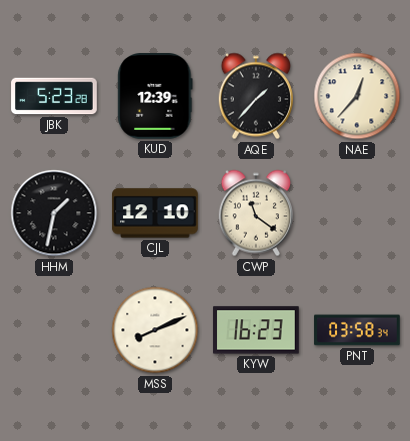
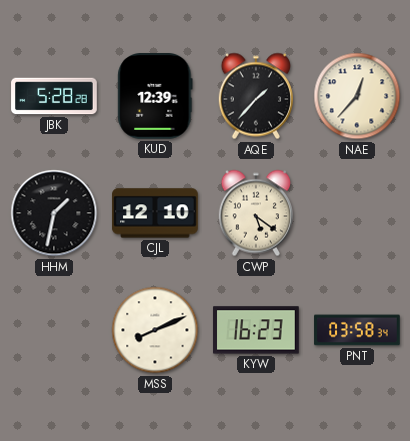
JBK: 5:23 -> 5:28
CWP: 11:21 -> 5:21
